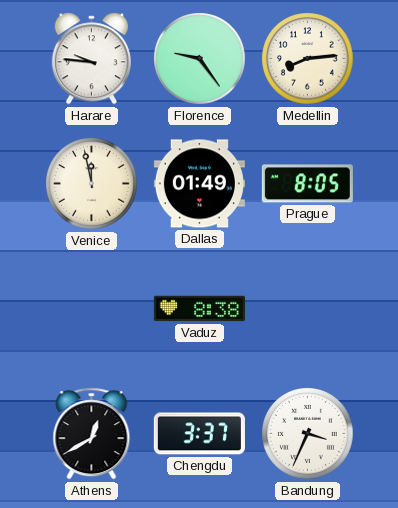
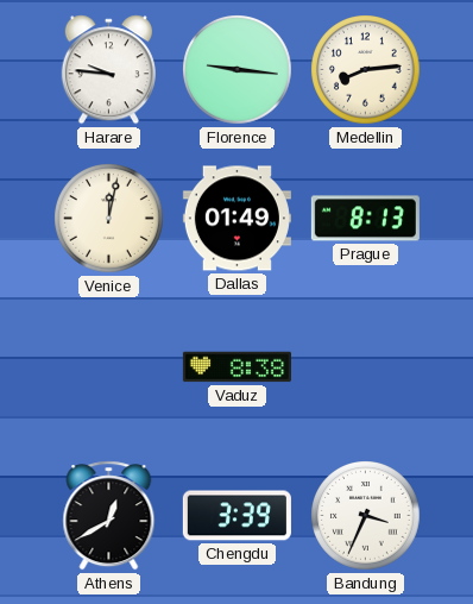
Florence: 9:24 -> 9:16
Venice: 11:58 -> 12:02
Prague: 8:05 -> 8:13
Chengdu: 3:37 -> 3:39
